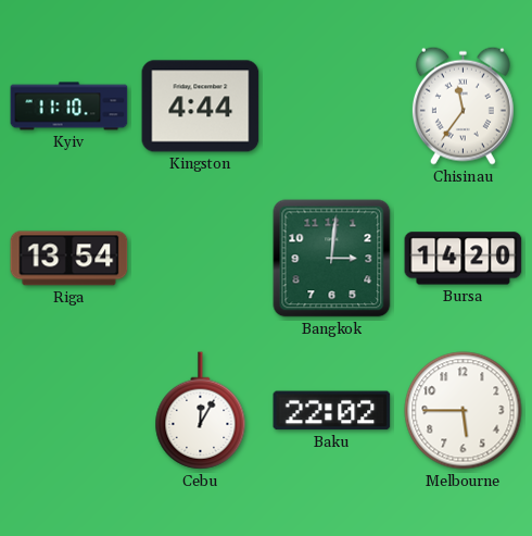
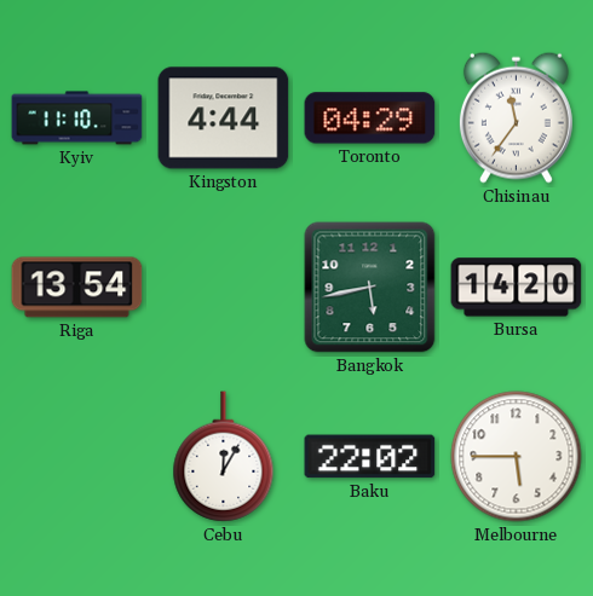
Toronto: none -> 04:29
Bangkok: 3:01 -> 5:43
